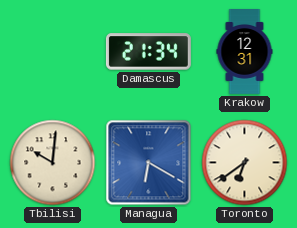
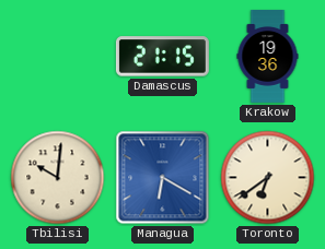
Damascus: 21:34 -> 21:15
Krakow: 12:31 -> 19:36
